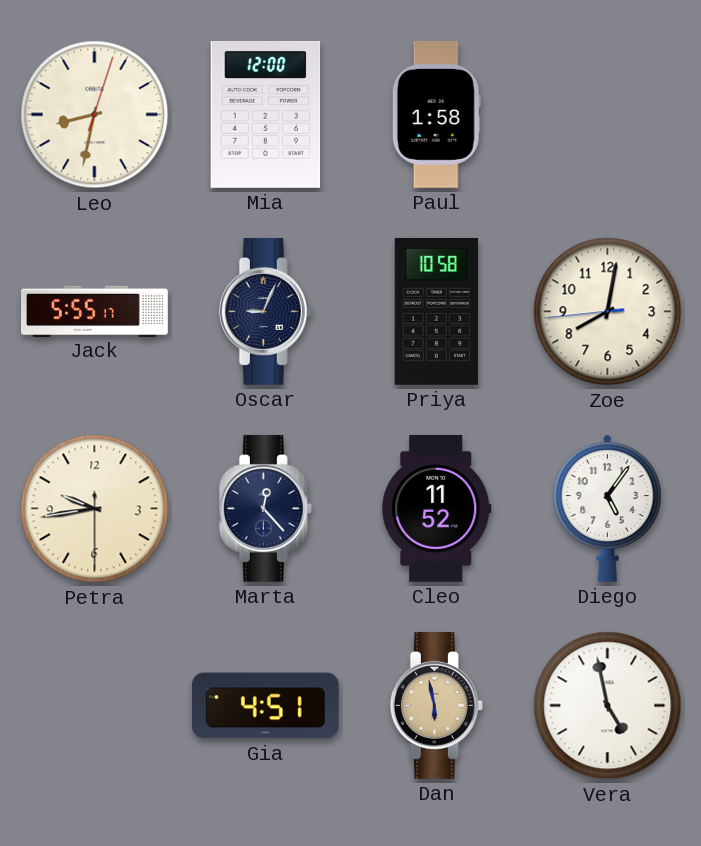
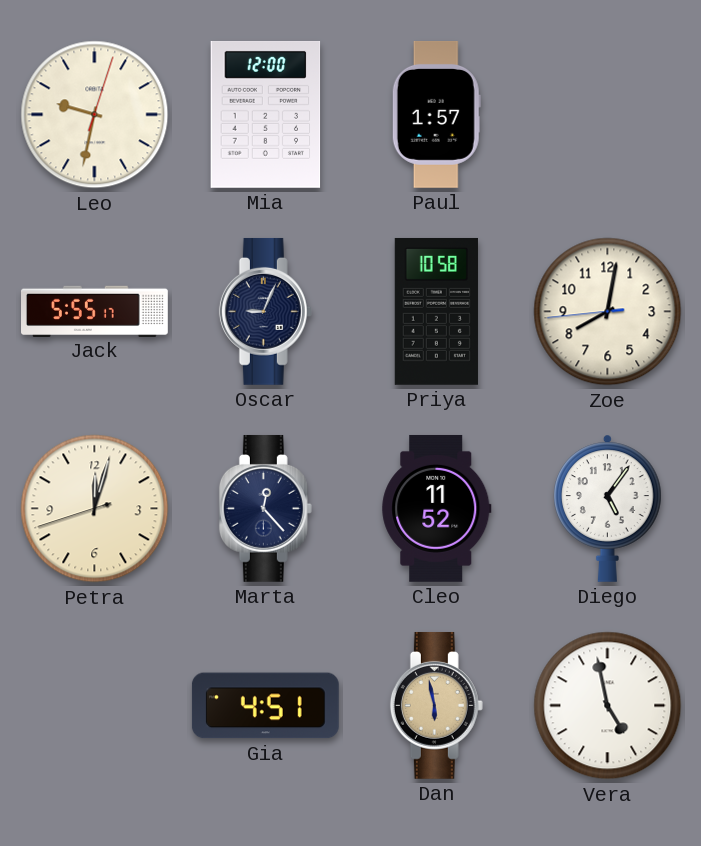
Leo: 8:32 -> 9:32
Paul: 1:58 -> 1:57
Petra: 9:43 -> 12:02
